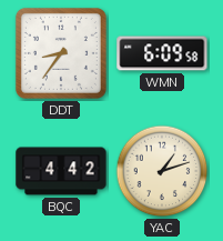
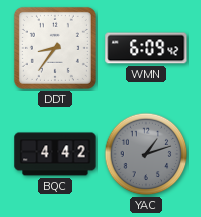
WMN: 6:09:58 -> 6:09:42
YAC dial: cream -> grey
